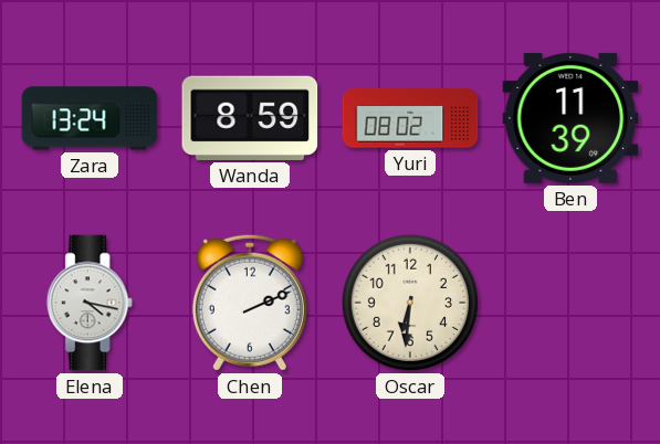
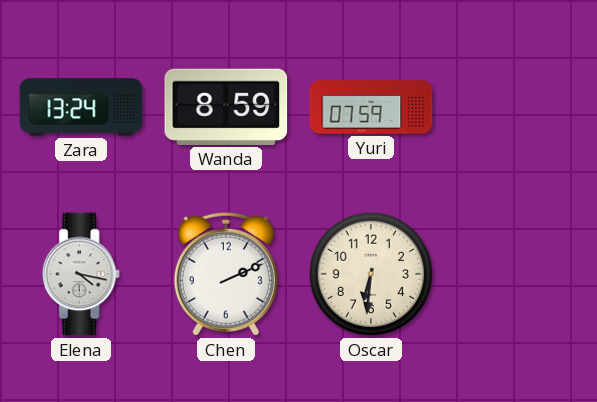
Yuri: 08:02 -> 07:59
Ben: 11:39 -> none
